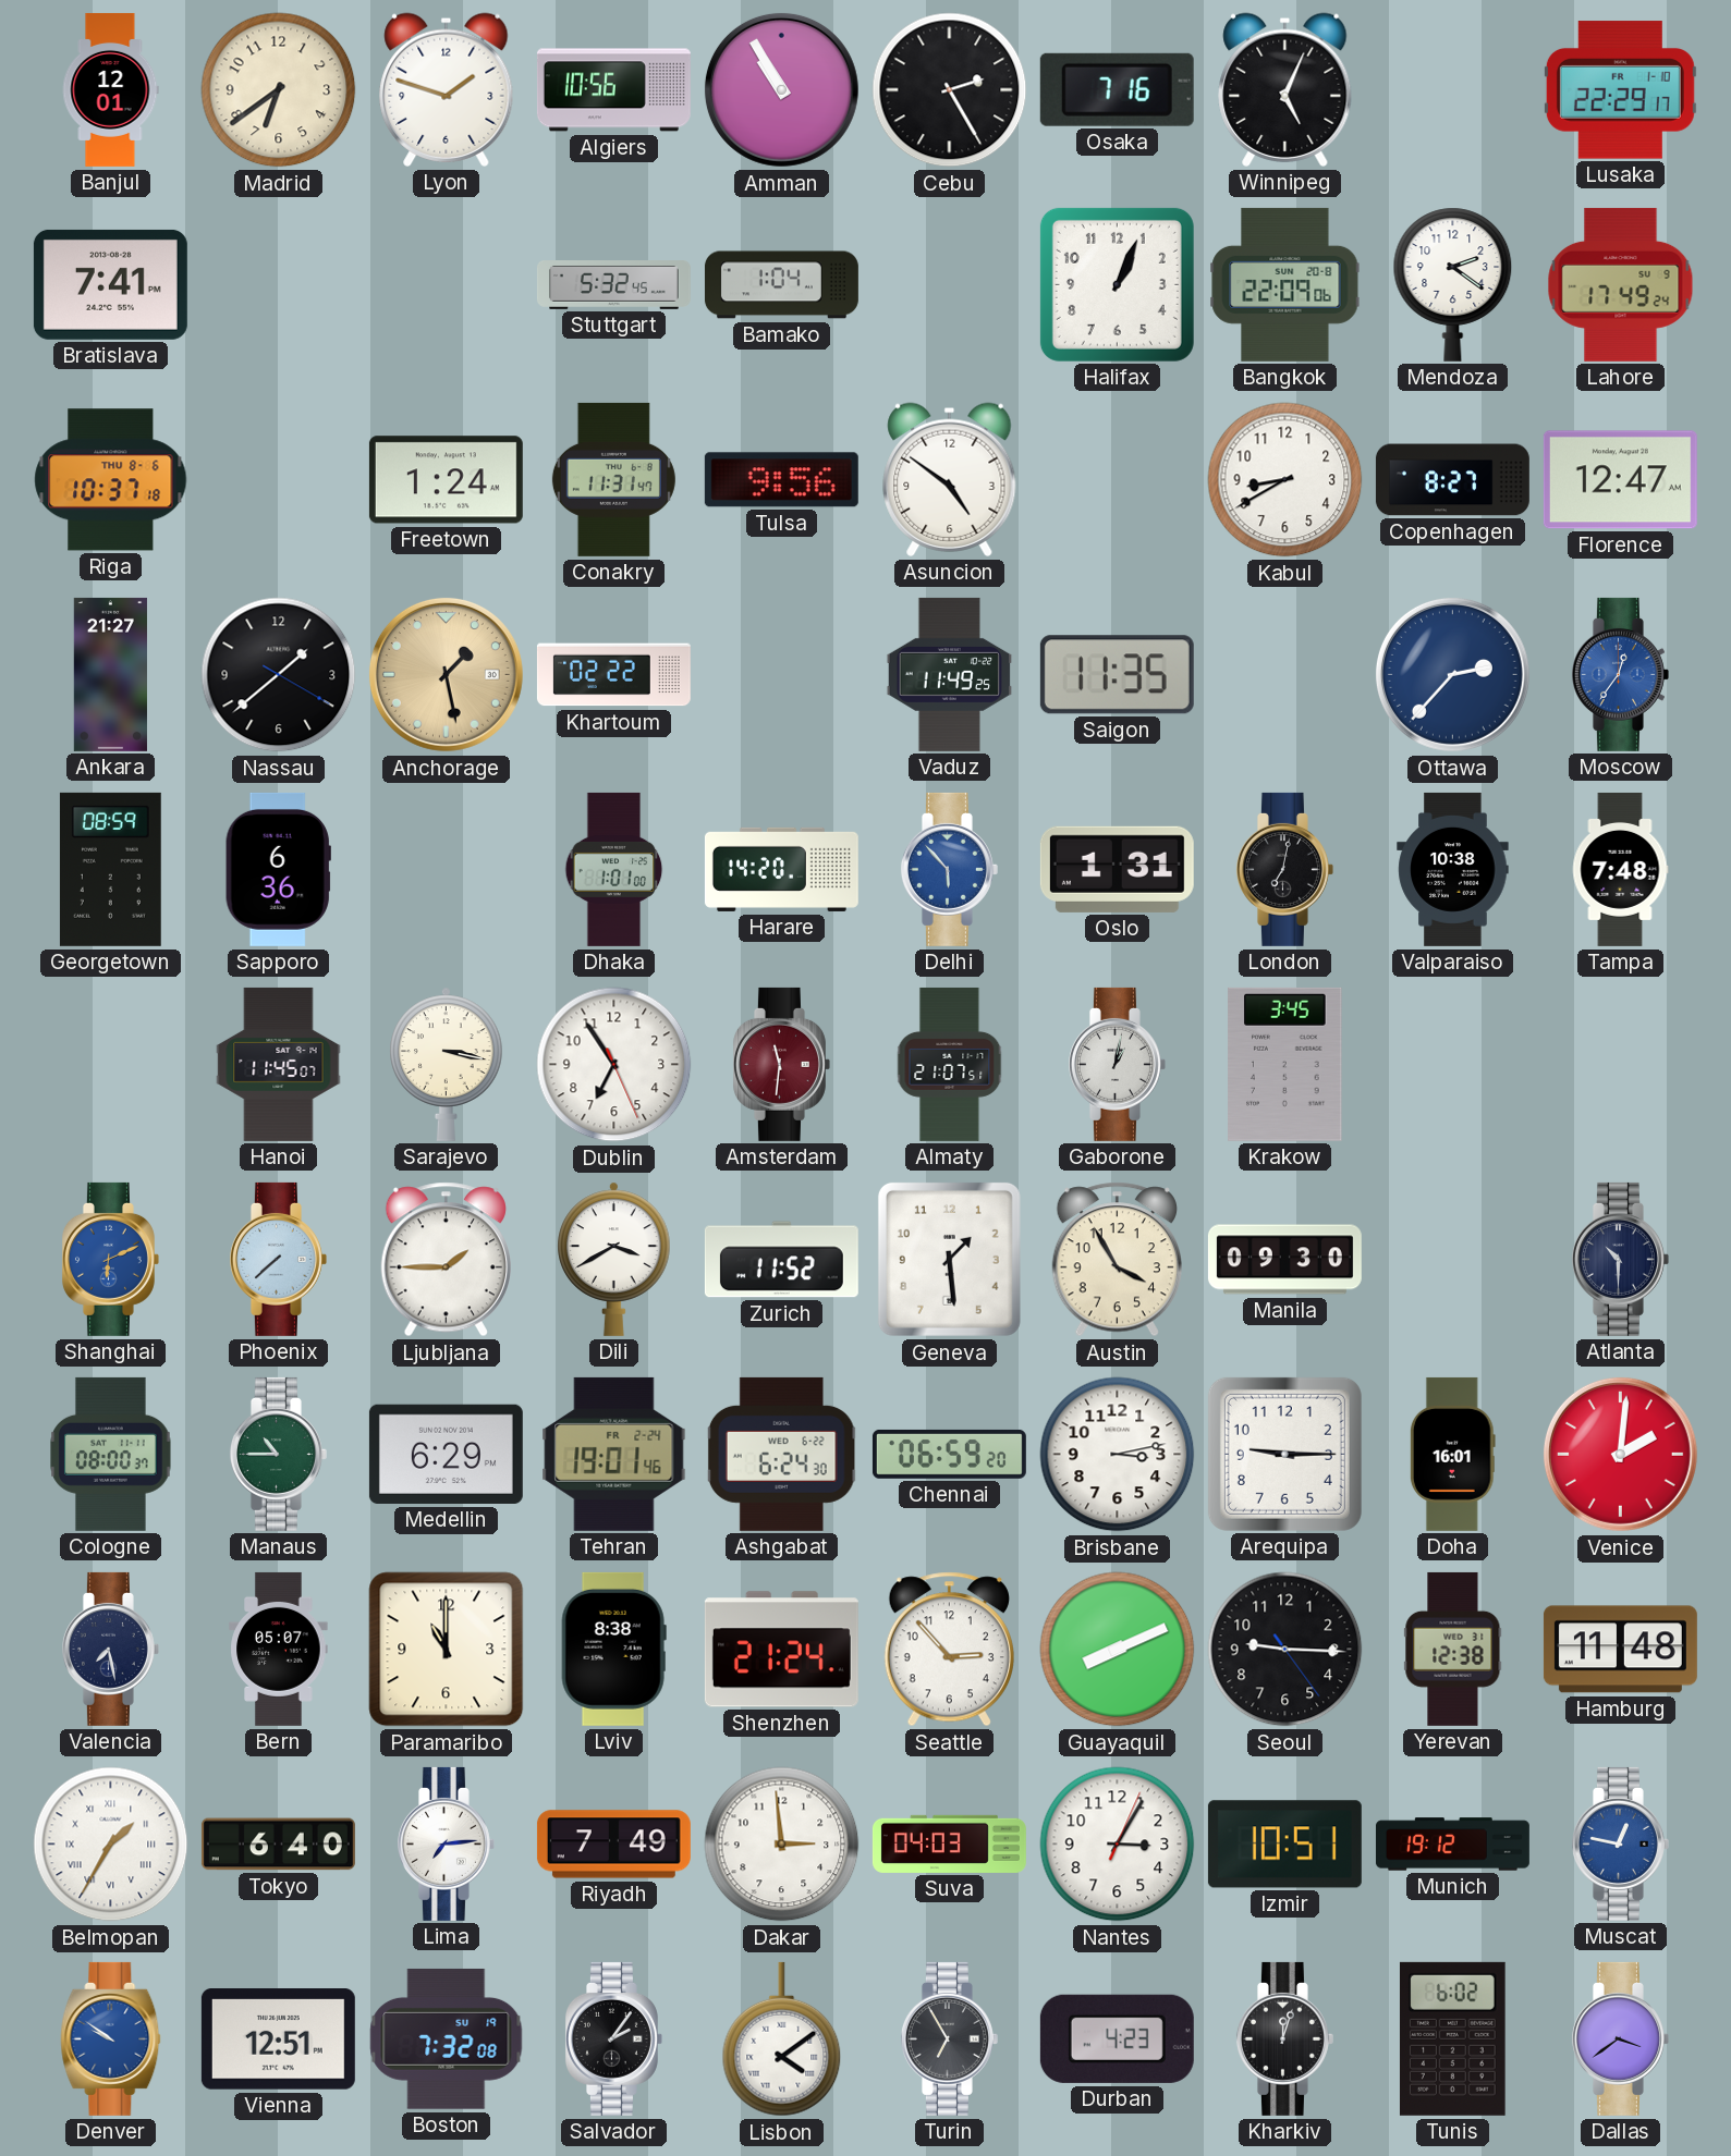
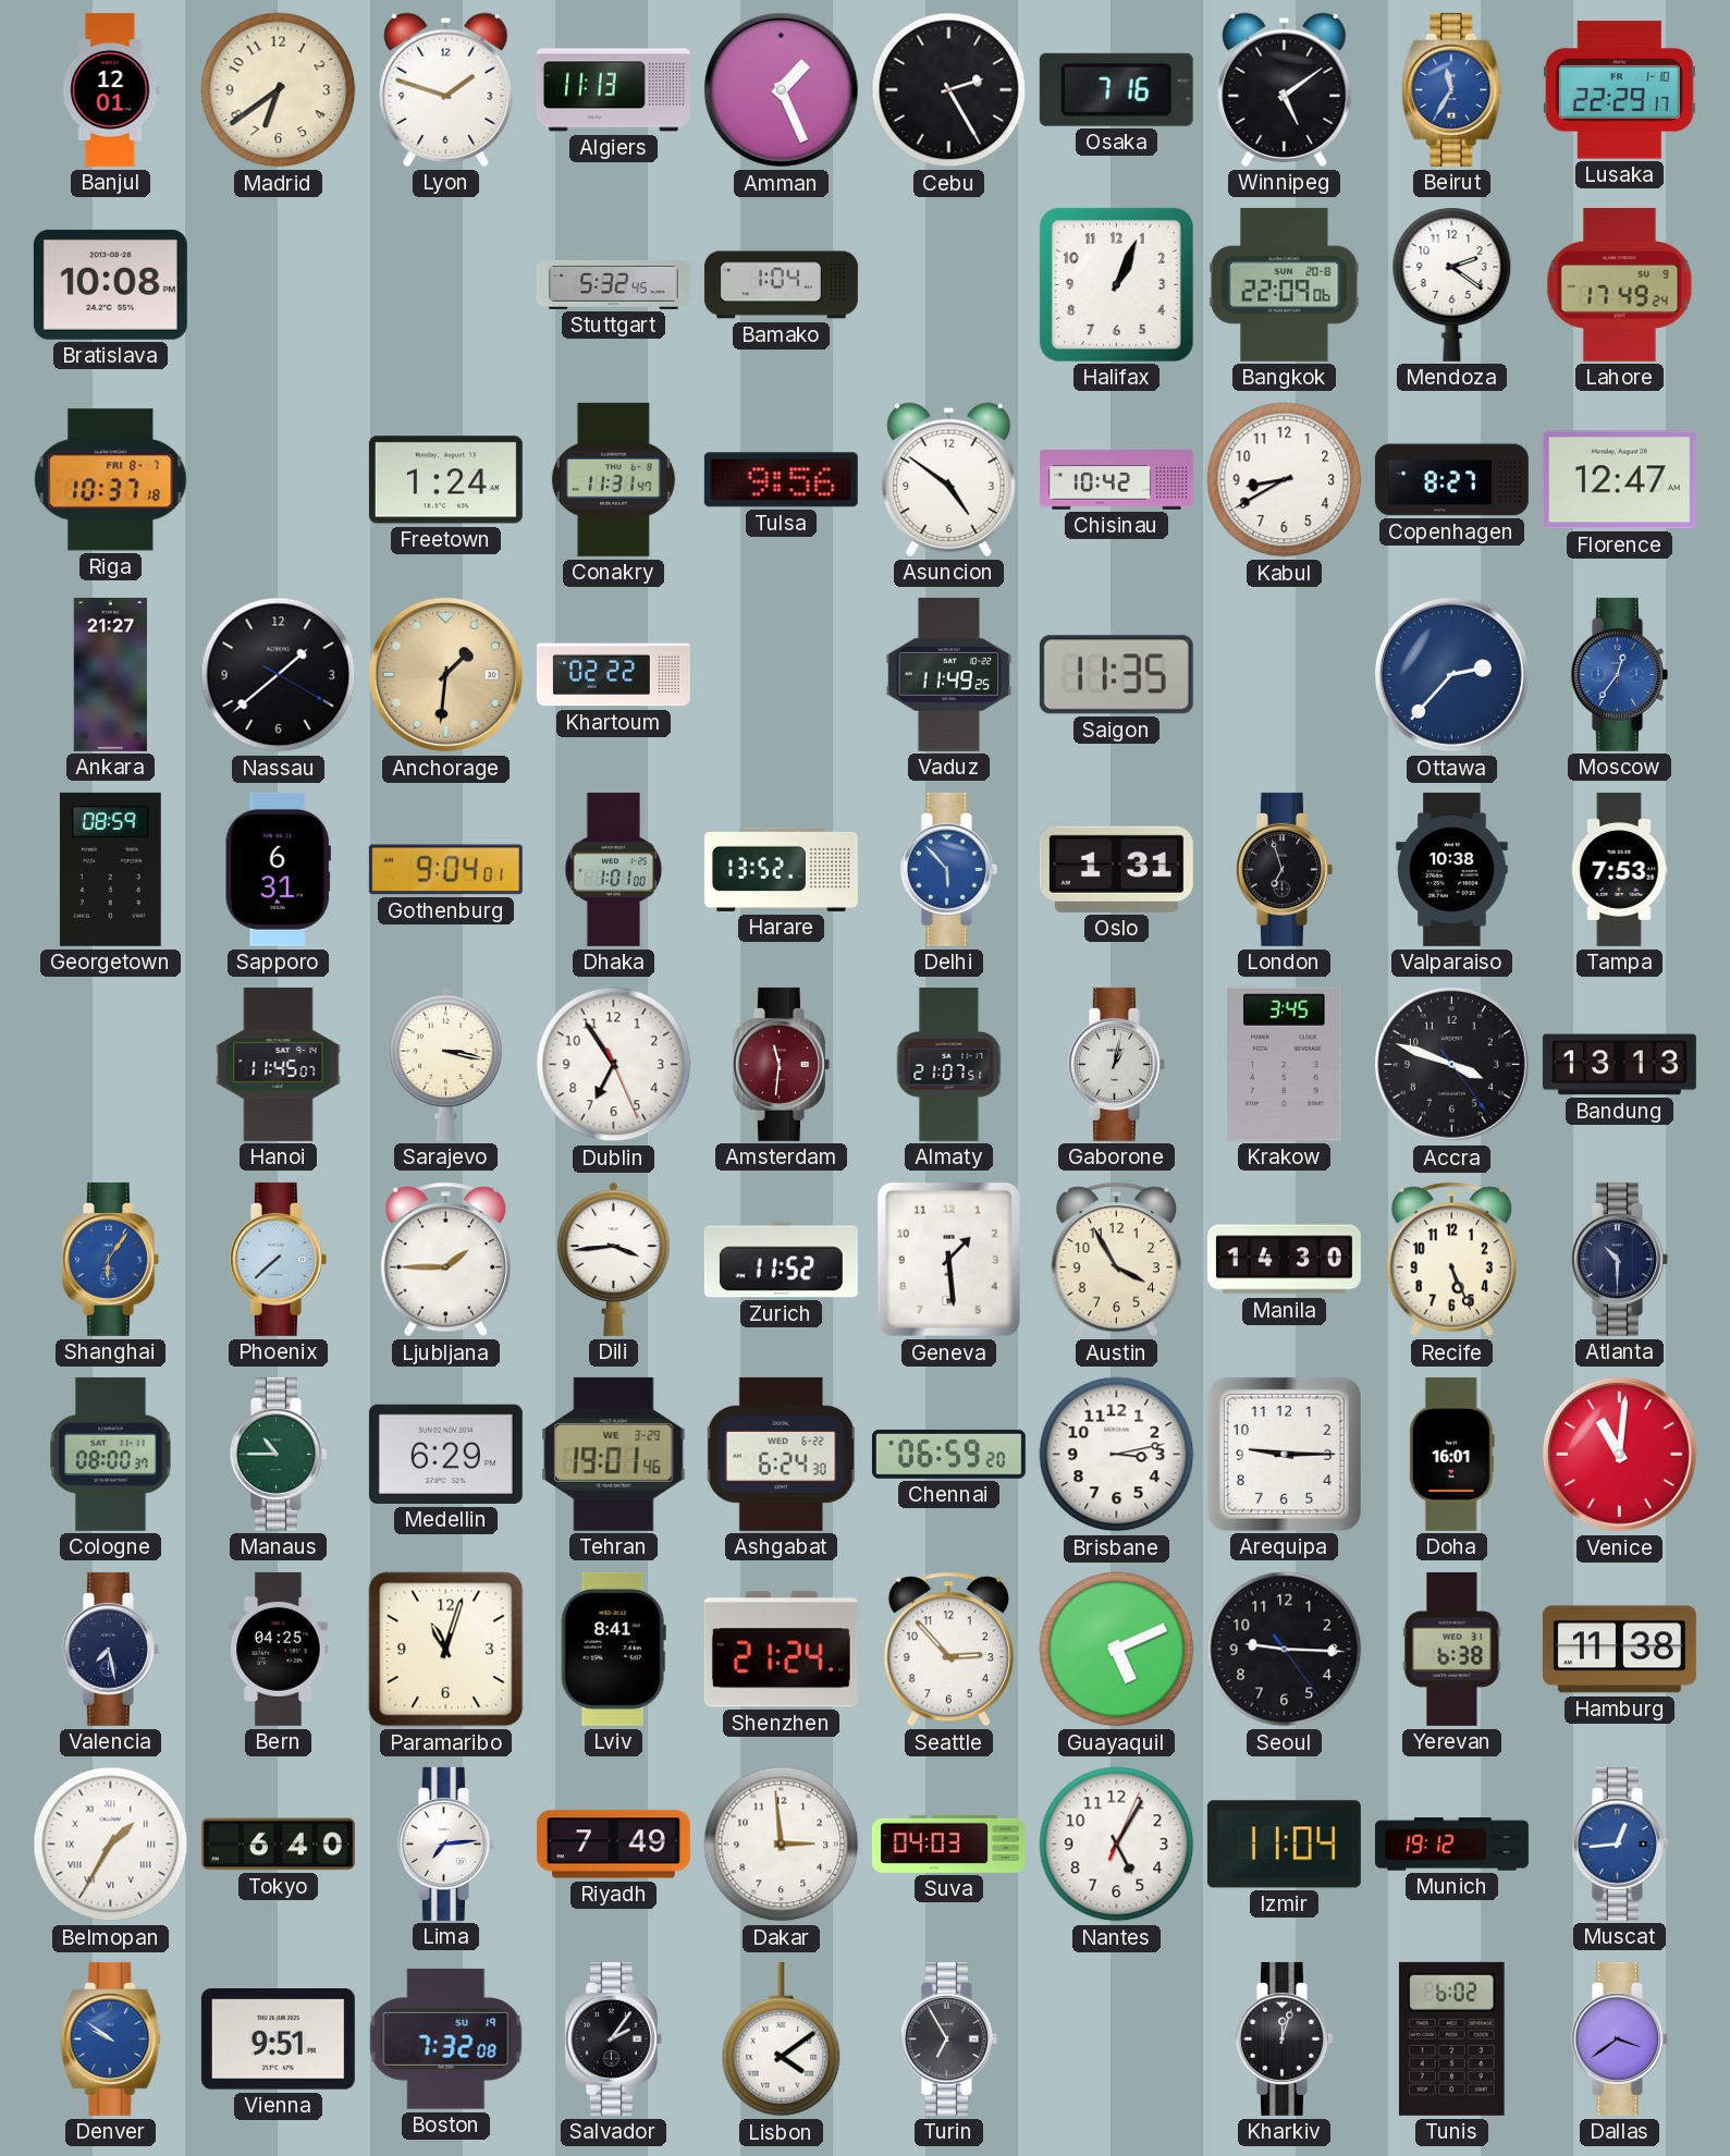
Algiers: 10:56 -> 11:13
Amman: 10:55 -> 1:26
Winnipeg: 5:04 -> 5:09
Beirut: none -> 11:35
Bratislava: 7:41 -> 10:08
Riga date: THU 8-6 -> FRI 8-7
Chisinau: none -> 10:42
Anchorage: 1:28 -> 1:31
Sapporo: 6:36 -> 6:31
Gothenburg: none -> 9:04
Harare: 14:20 -> 13:52
London: 7:02 -> 6:57
Tampa: 7:48 -> 7:53
Accra: none -> 3:48
Bandung: none -> 13:13
Shanghai: 6:11 -> 6:06
Dili: 3:40 -> 3:44
Manila: 09:30 -> 14:30
Recife: none -> 5:26
Tehran date: FR 2-24 -> WE 3-29
Venice: 2:01 -> 11:01
Bern: 05:07 -> 04:25
Paramaribo: 11:00 -> 11:03
Lviv: 8:38 -> 8:41
Guayaquil: 8:11 -> 5:11
Yerevan: 12:38 -> 6:38
Hamburg: 11:48 -> 11:38
Nantes: 3:05 -> 5:05
Izmir: 10:51 -> 11:04
Muscat: 12:47 -> 12:44
Vienna: 12:51 -> 9:51
Durban: 4:23 -> none
